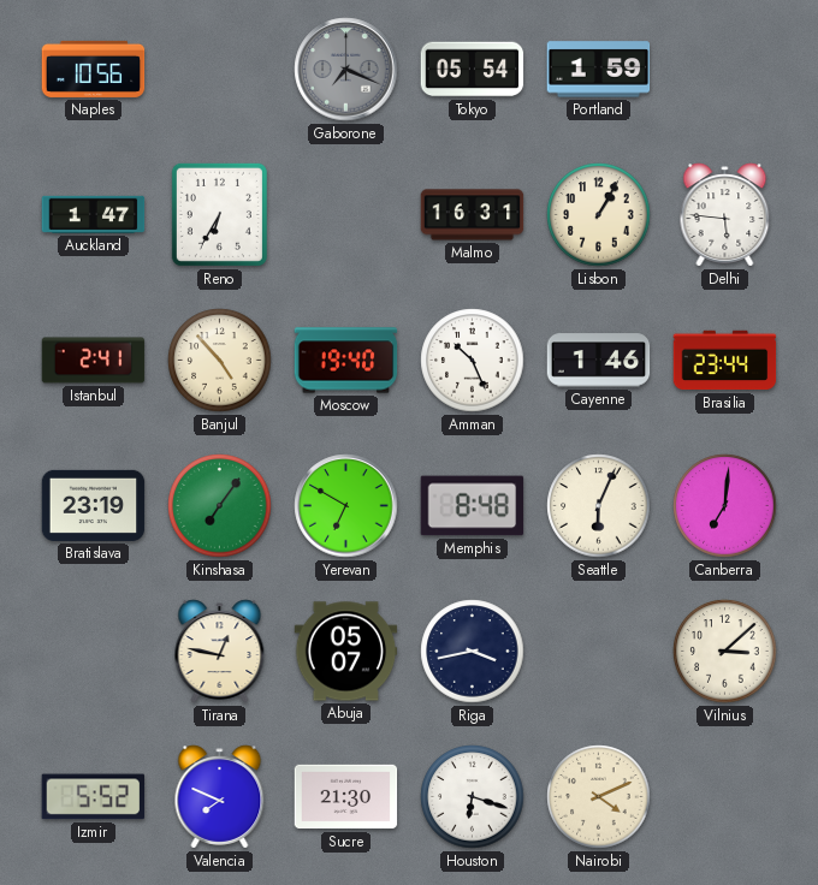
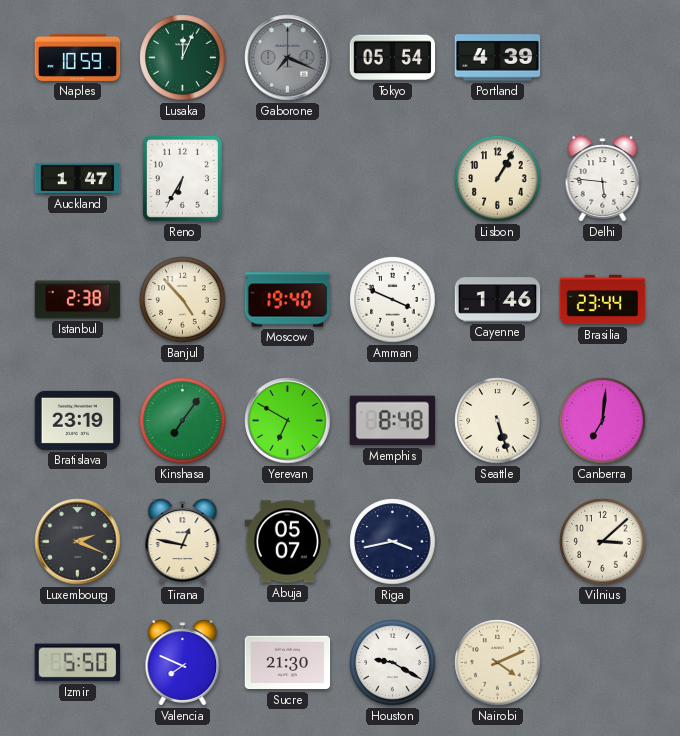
Naples: 10:56 -> 10:59
Lusaka: none -> 12:04
Portland: 1:59 -> 4:39
Malmo: 16:31 -> none
Istanbul: 2:41 -> 2:38
Amman: 10:26 -> 3:49
Seattle: 6:04 -> 5:27
Luxembourg: none -> 2:19
Izmir: 5:52 -> 5:50
Houston: 6:18 -> 9:20
